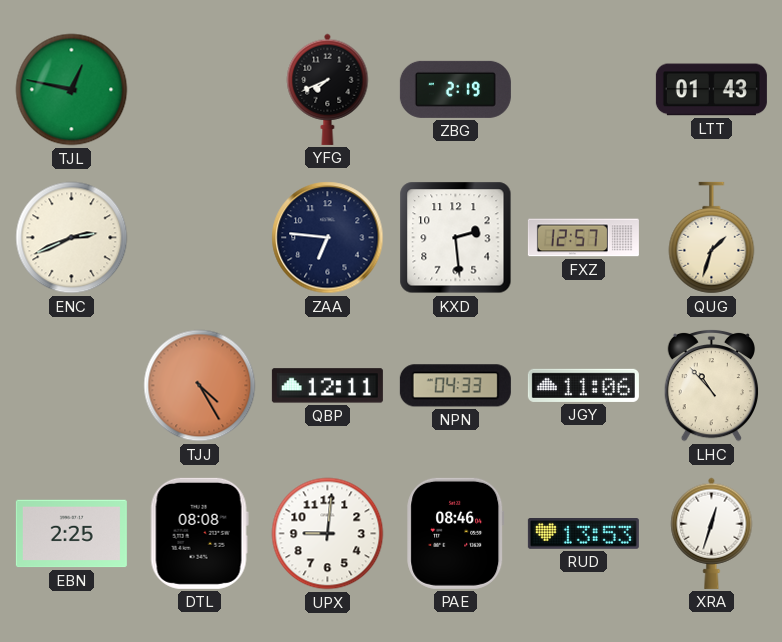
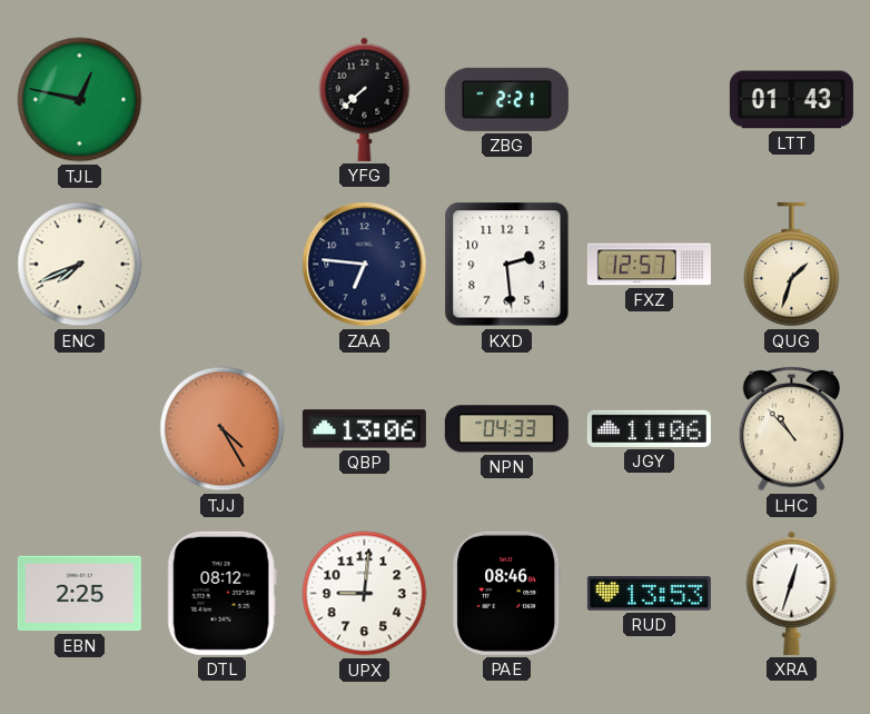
YFG: 7:41 -> 7:38
ZBG: 2:19 -> 2:21
ENC: 2:41 -> 7:41
QBP: 12:11 -> 13:06
DTL: 08:08 -> 08:12
